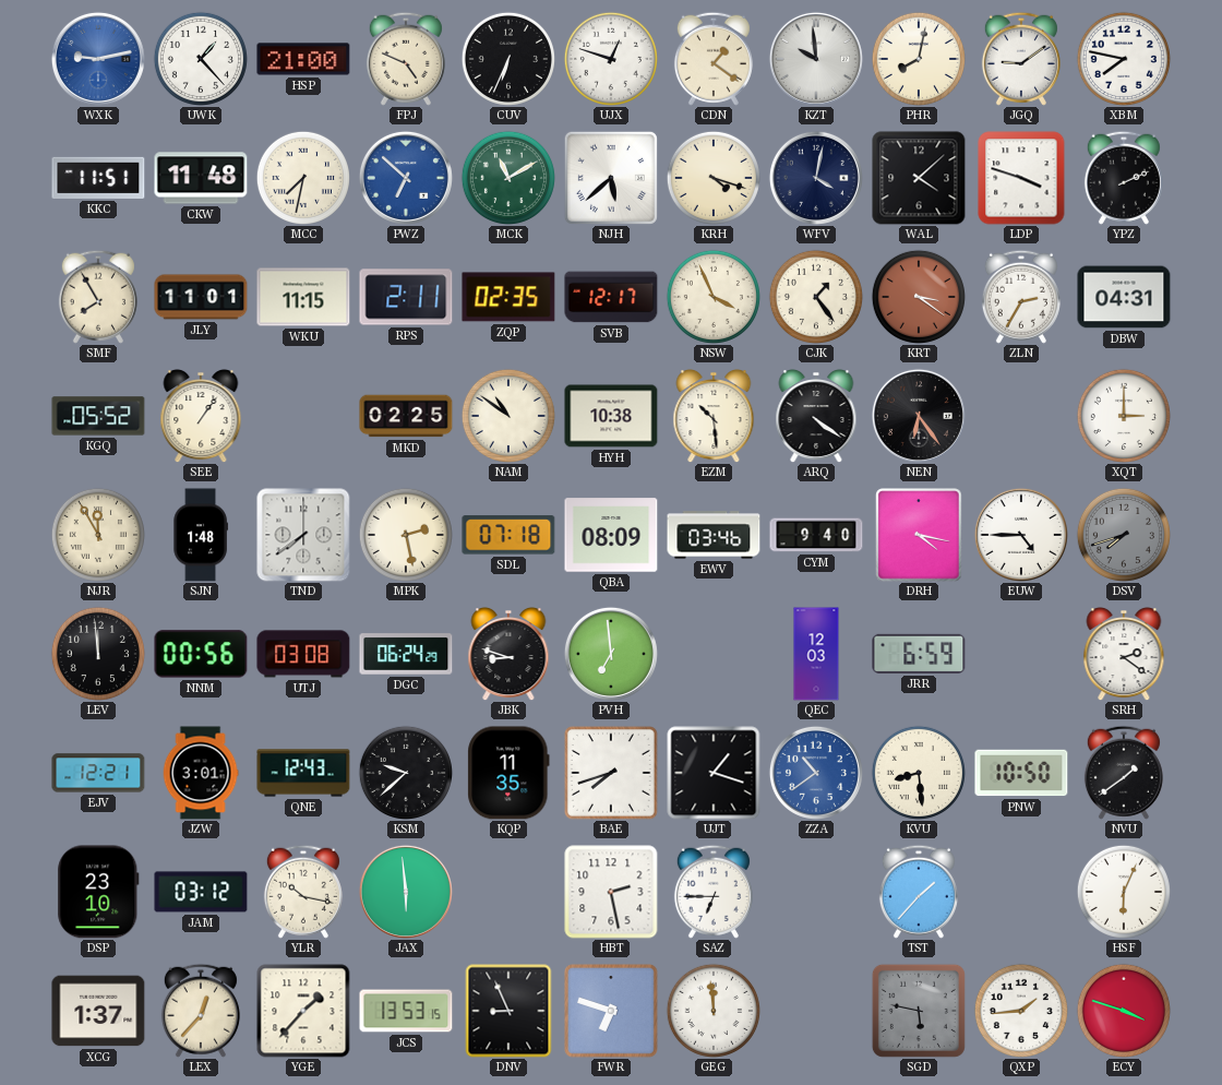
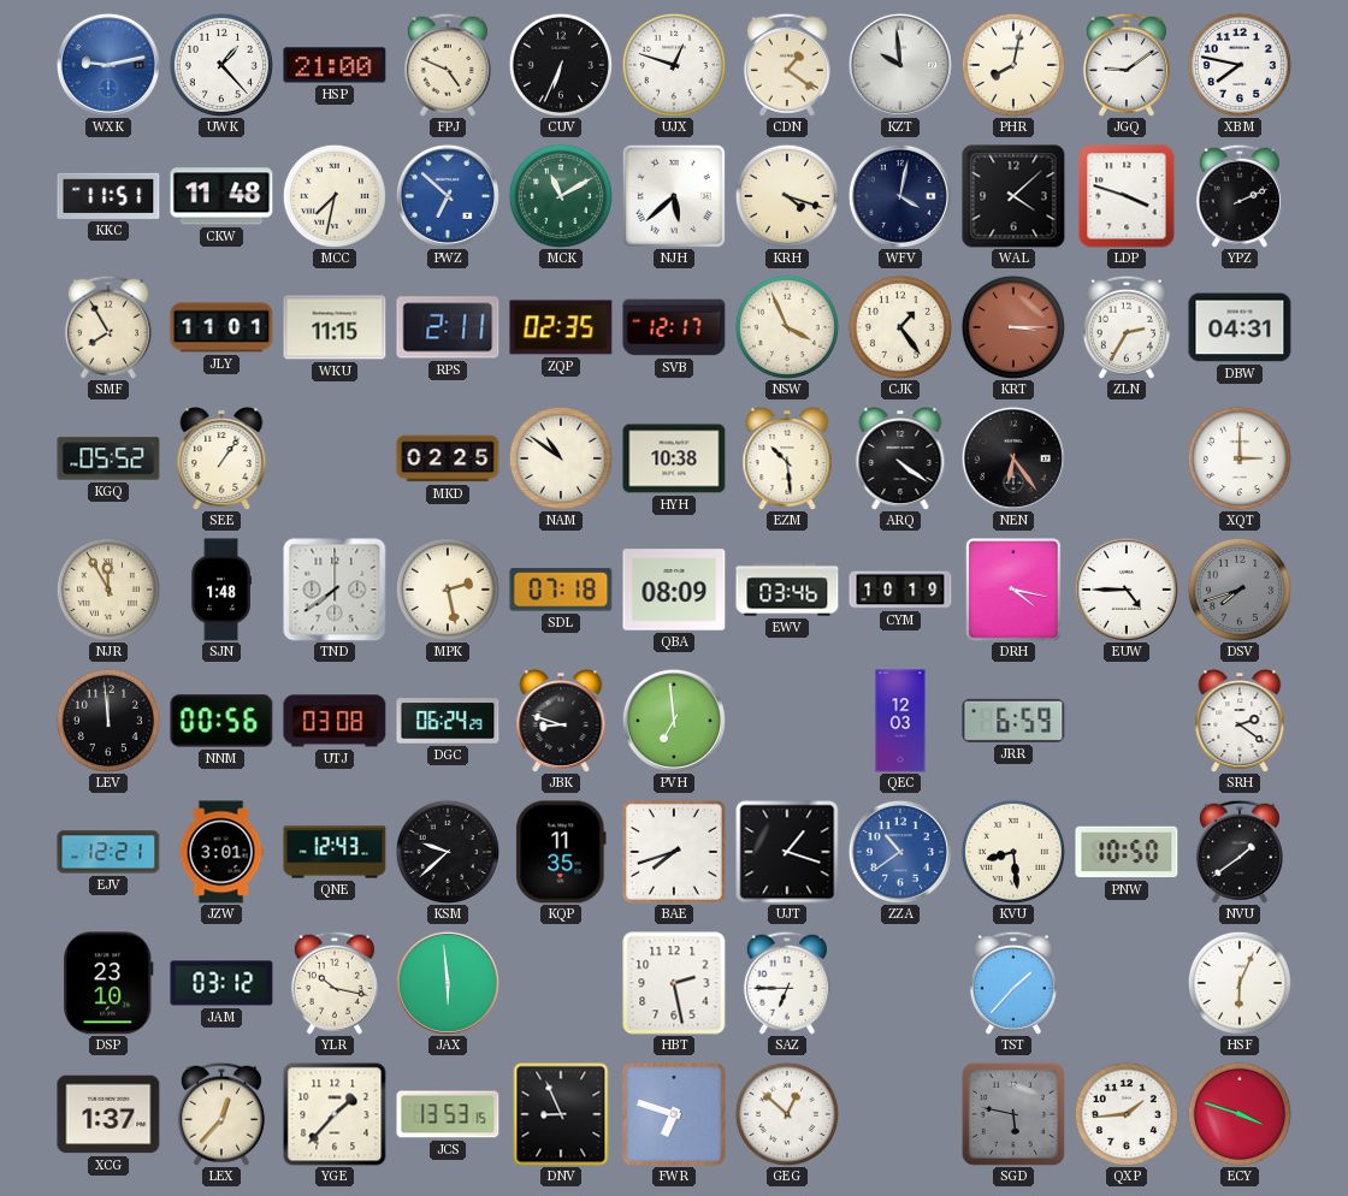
KRT: 3:21 -> 3:15
CYM: 9:40 -> 10:19
GEG: 11:59 -> 12:52
